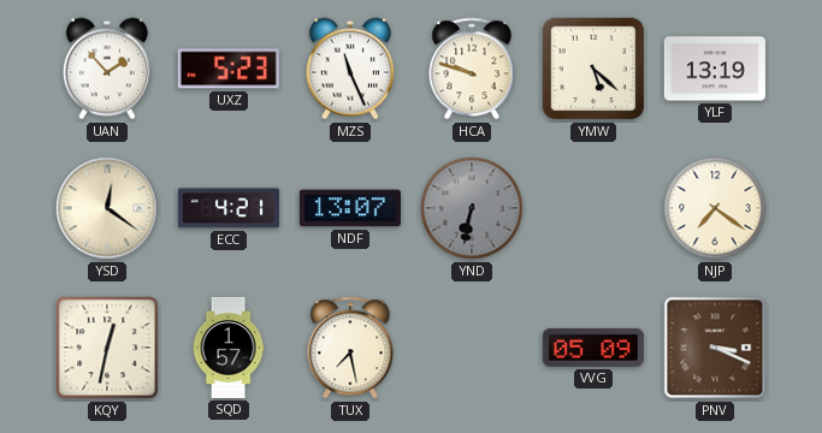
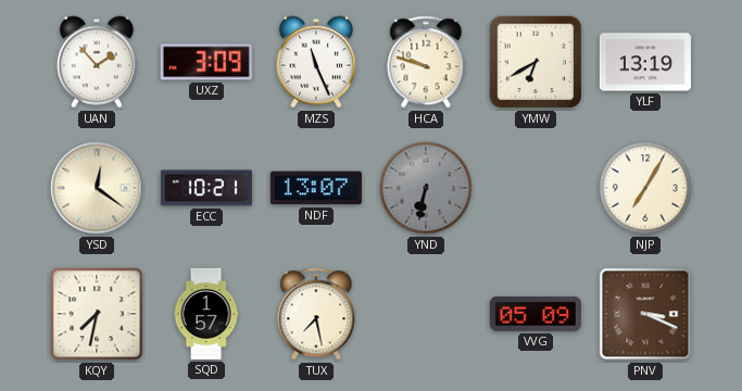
UXZ: 5:23 -> 3:09
YMW: 5:22 -> 6:40
ECC: 4:21 -> 10:21
NJP: 7:21 -> 7:05
KQY: 12:32 -> 7:32
